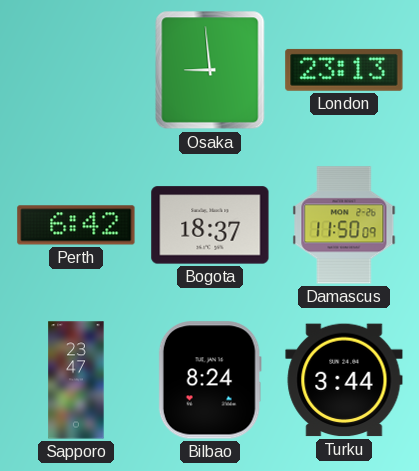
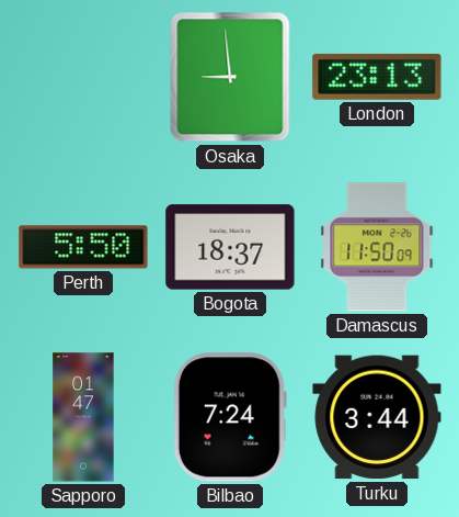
Perth: 6:42 -> 5:50
Sapporo: 23:47 -> 01:47
Bilbao: 8:24 -> 7:24
